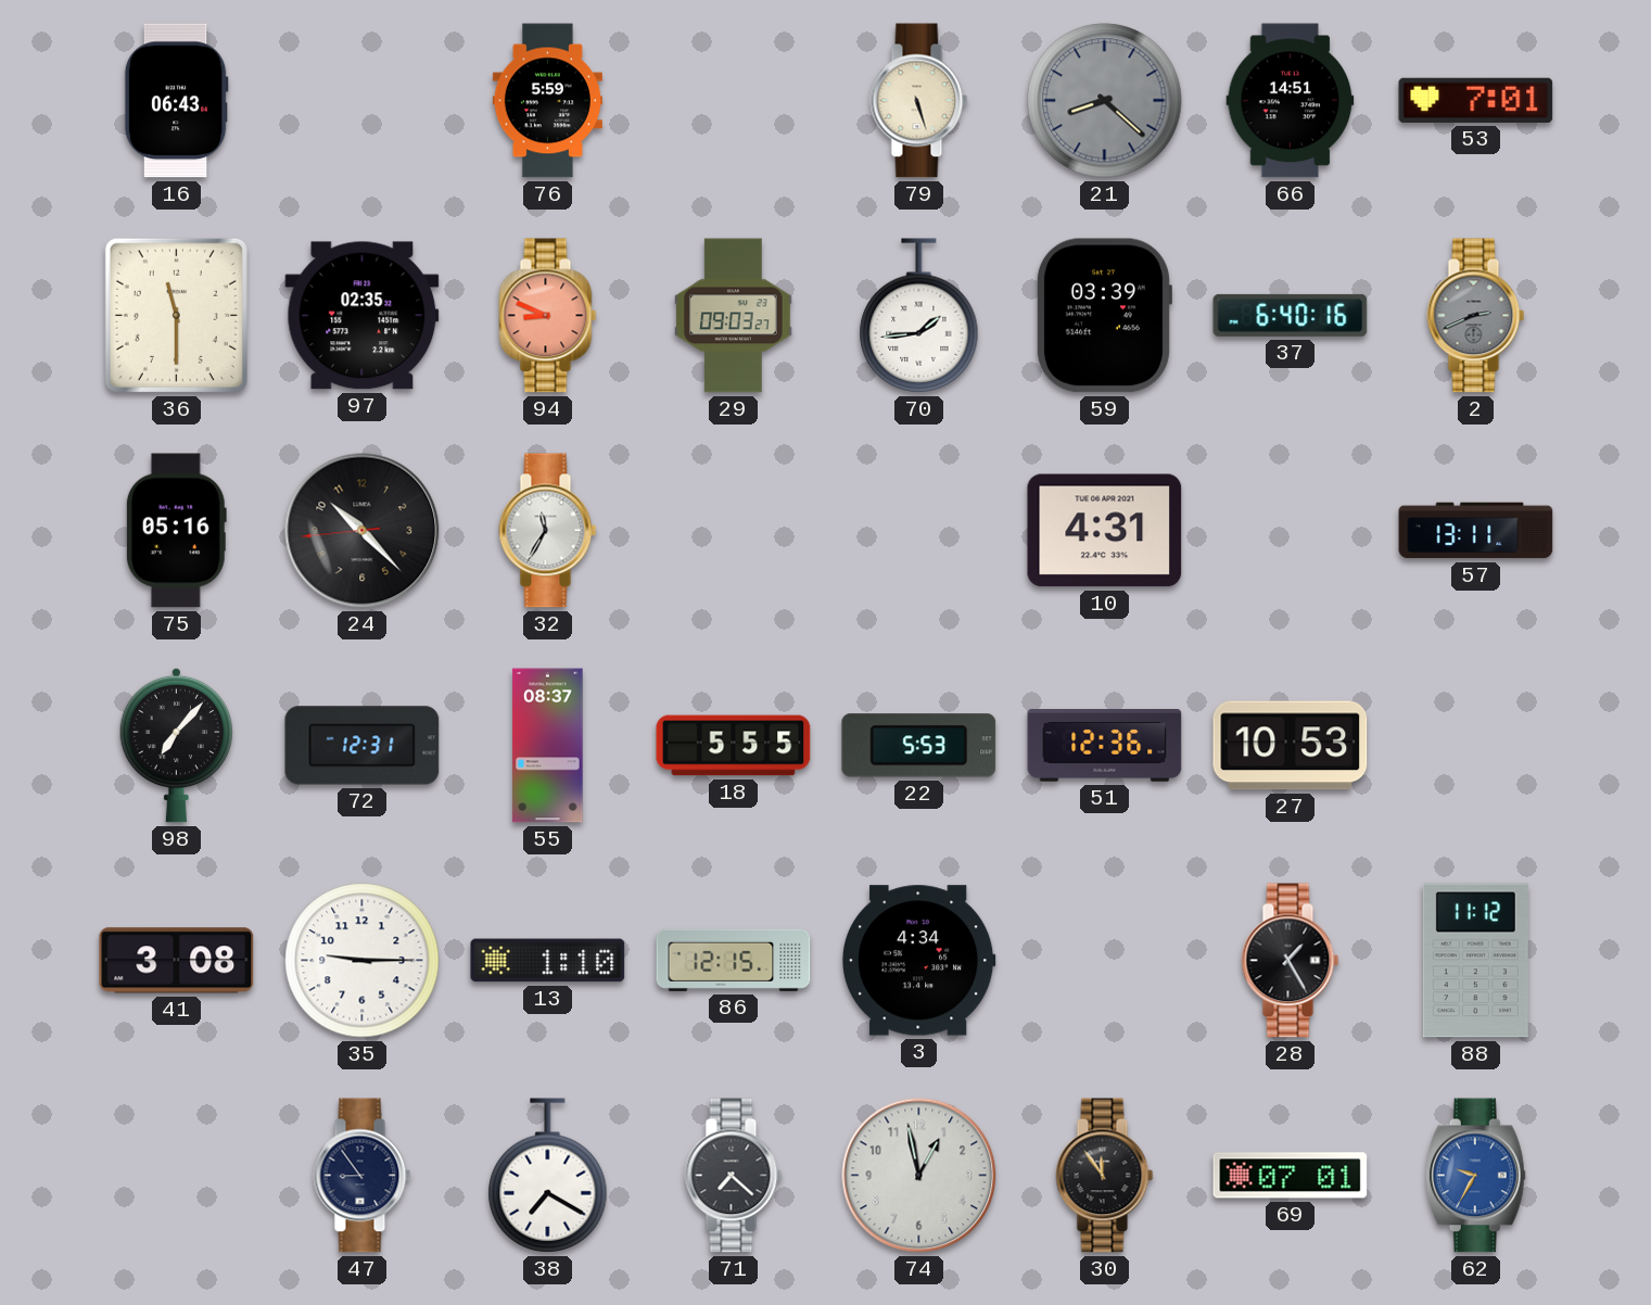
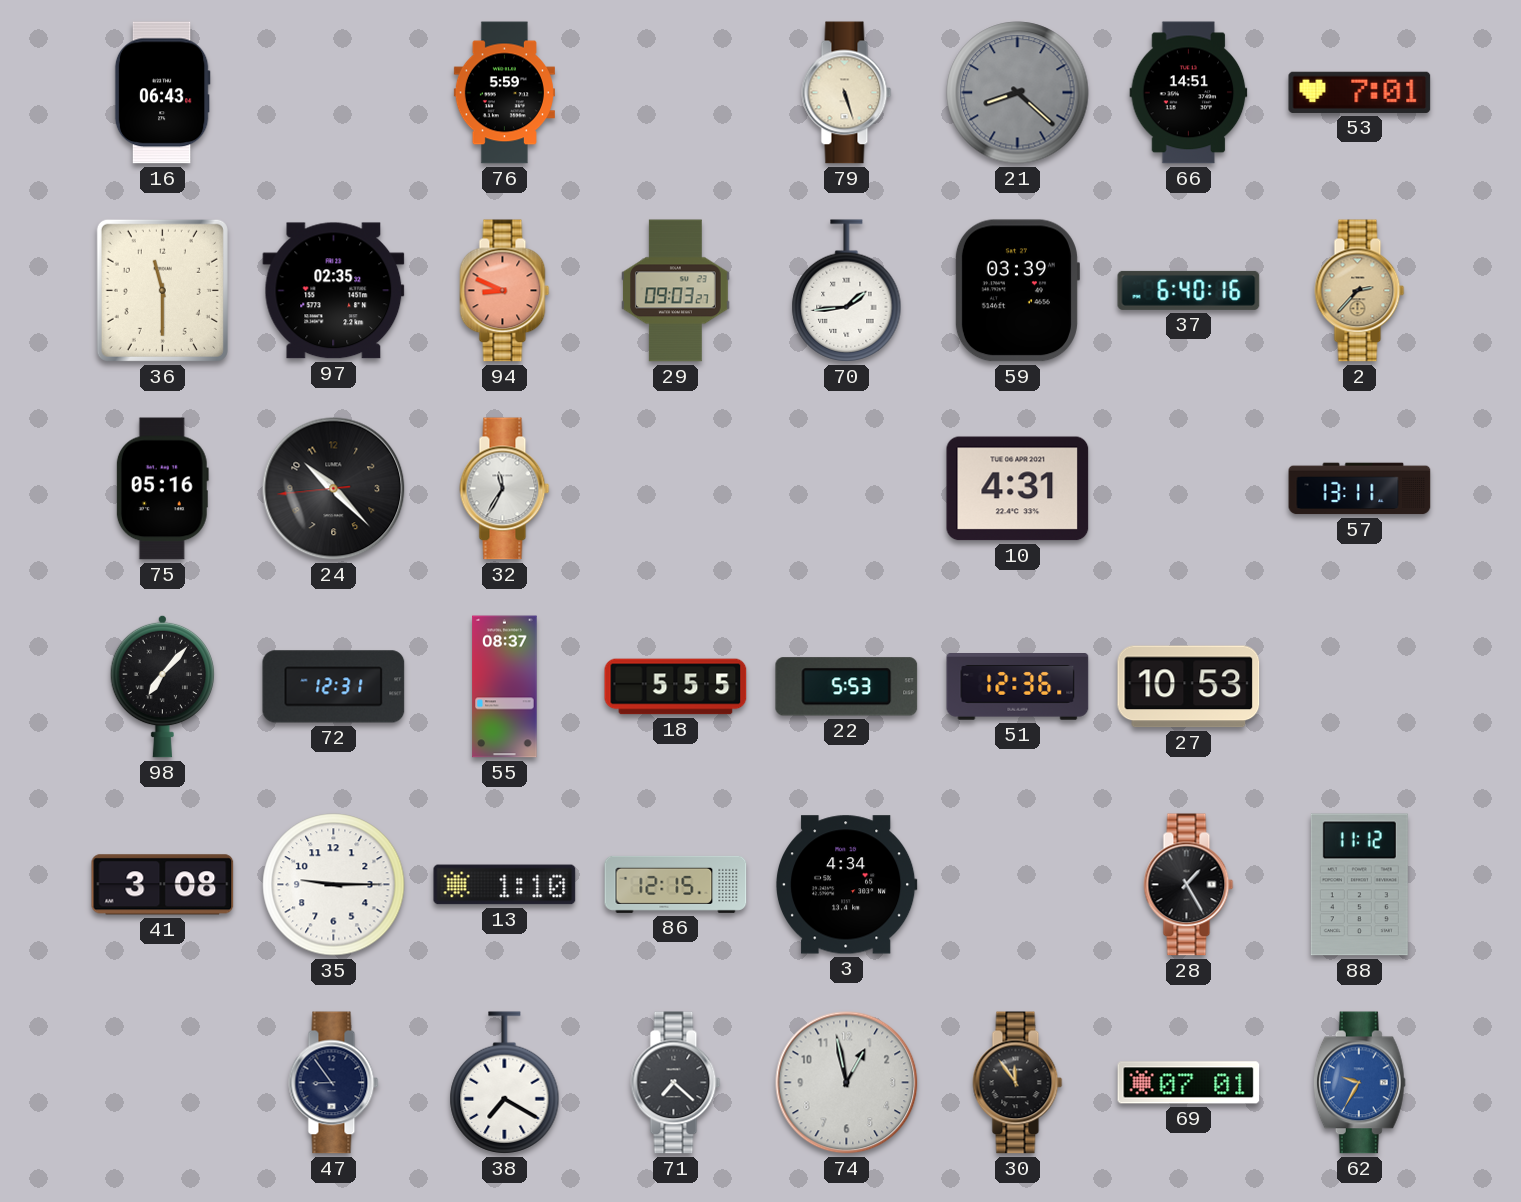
2: 2:41 -> 2:37
2 dial: grey -> champagne
